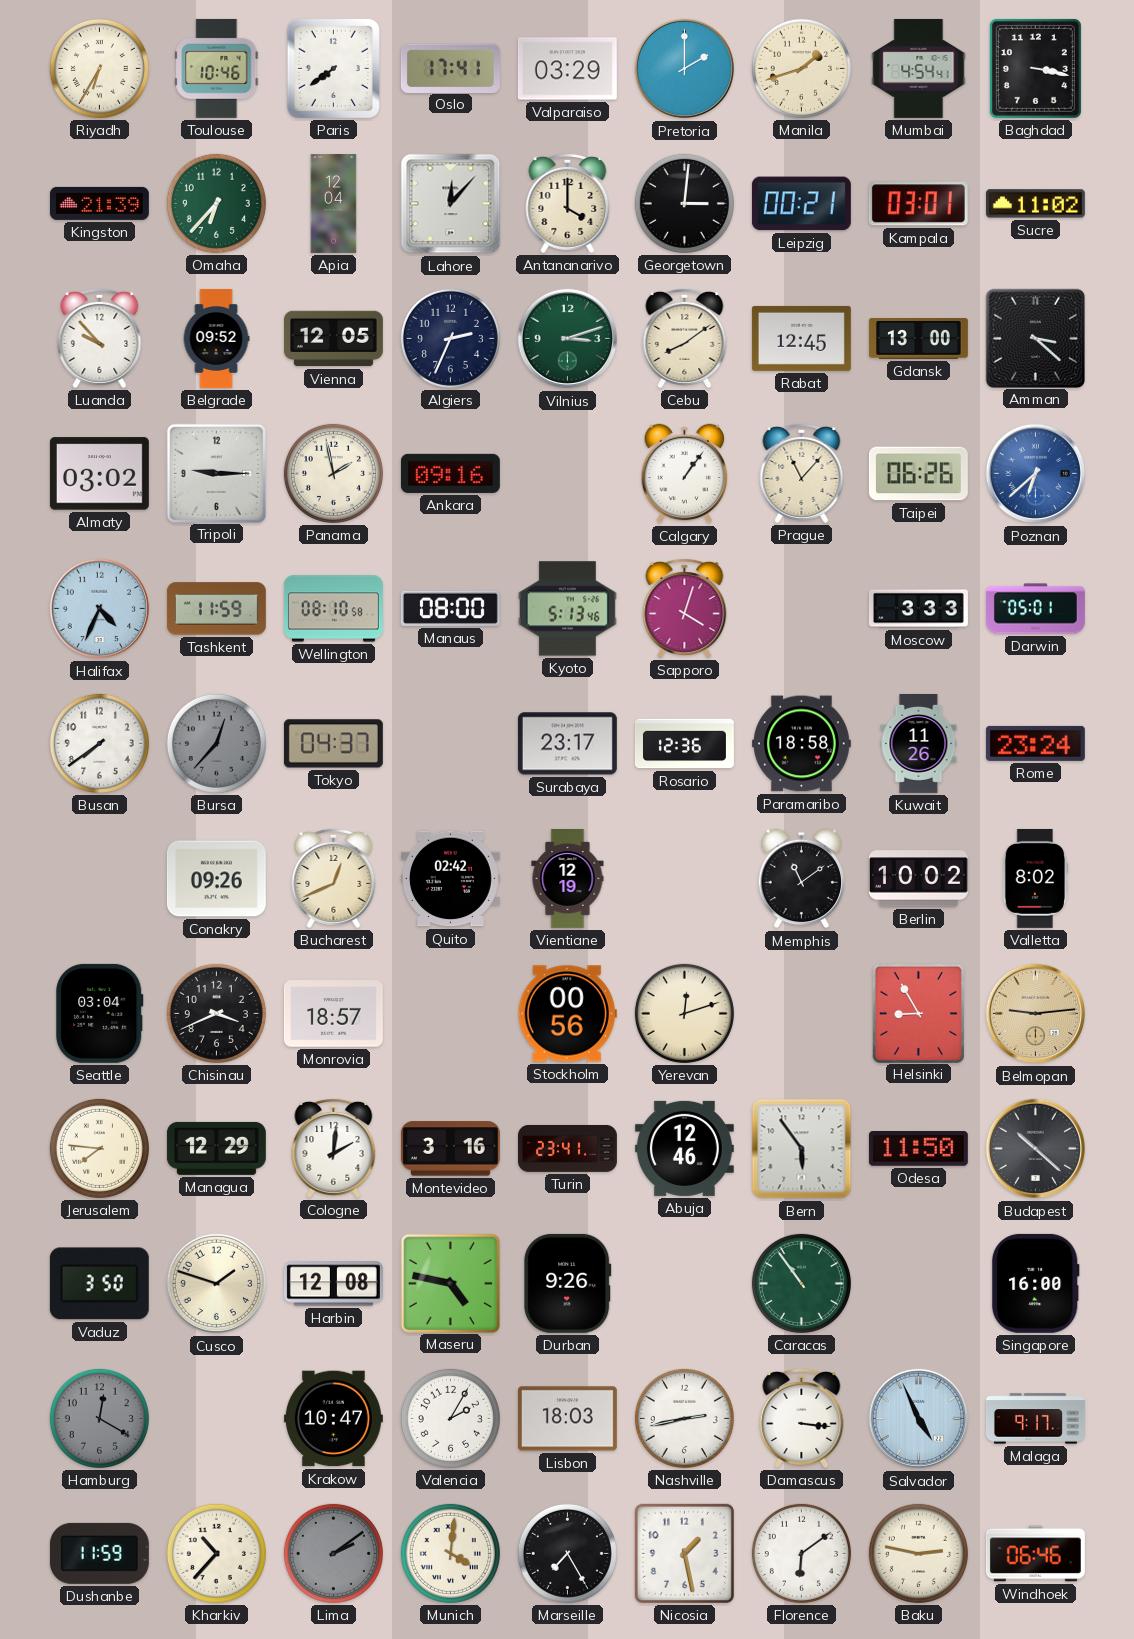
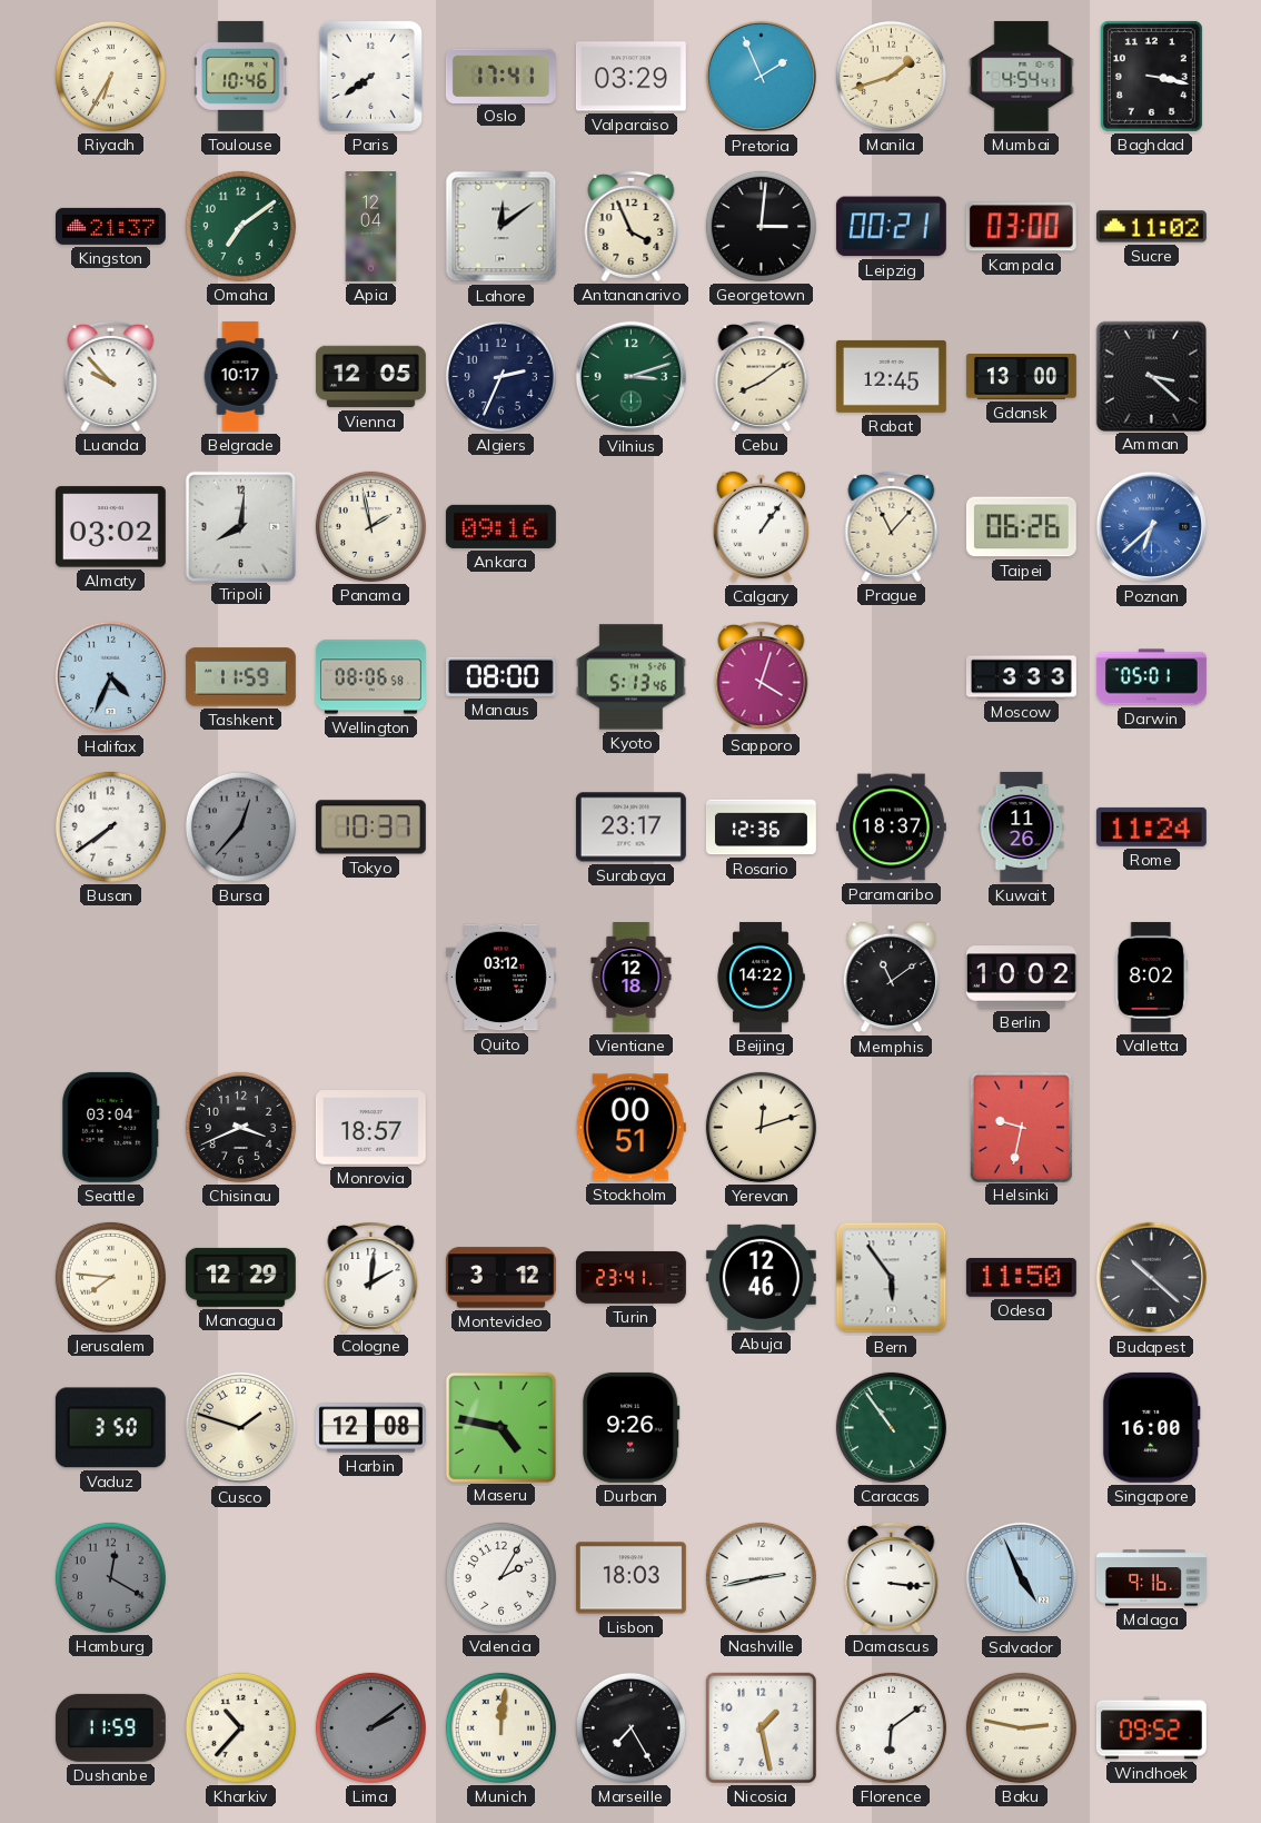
Pretoria: 2:00 -> 1:56
Kingston: 21:39 -> 21:37
Omaha: 6:37 -> 7:09
Lahore: 12:07 -> 12:09
Antananarivo: 4:00 -> 3:56
Kampala: 03:01 -> 03:00
Belgrade: 09:52 -> 10:17
Tripoli: 9:15 -> 8:01
Wellington: 08:10 -> 08:06
Tokyo: 04:37 -> 10:37
Paramaribo: 18:58 -> 18:37
Rome: 23:24 -> 11:24
Conakry: 09:26 -> none
Bucharest: 12:41 -> none
Quito: 02:42 -> 03:12
Vientiane: 12:19 -> 12:18
Beijing: none -> 14:22
Stockholm: 00:56 -> 00:51
Helsinki: 8:55 -> 9:32
Belmopan: 9:14 -> none
Montevideo: 3:16 -> 3:12
Krakow: 10:47 -> none
Malaga: 9:17 -> 9:16
Munich: 4:01 -> 12:01
Windhoek: 06:46 -> 09:52
